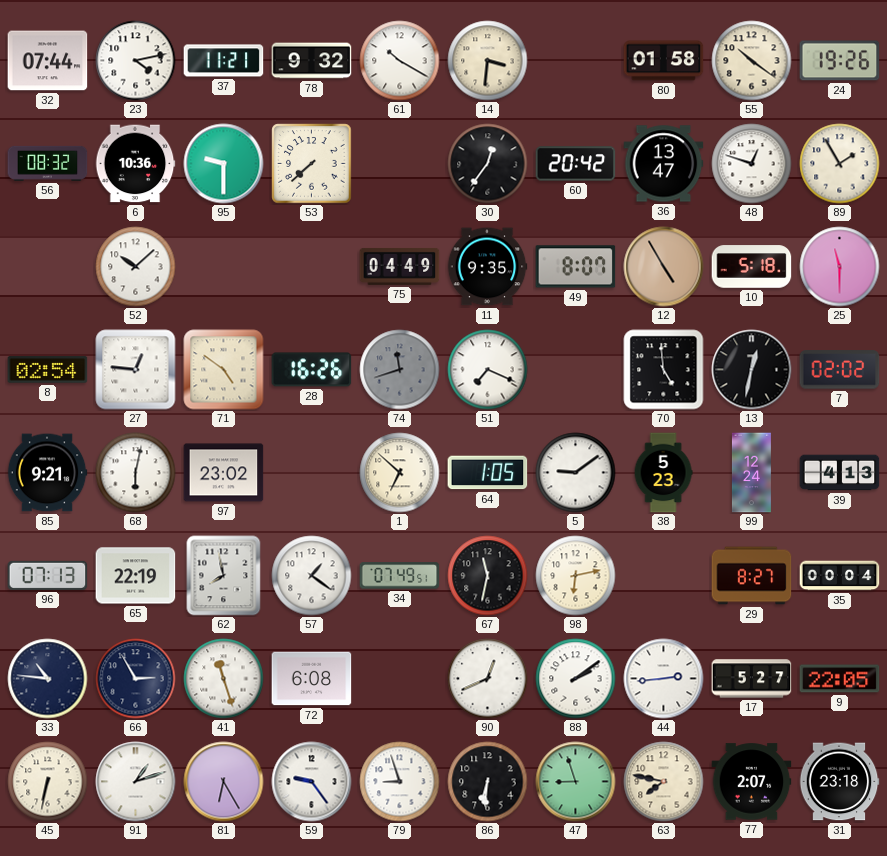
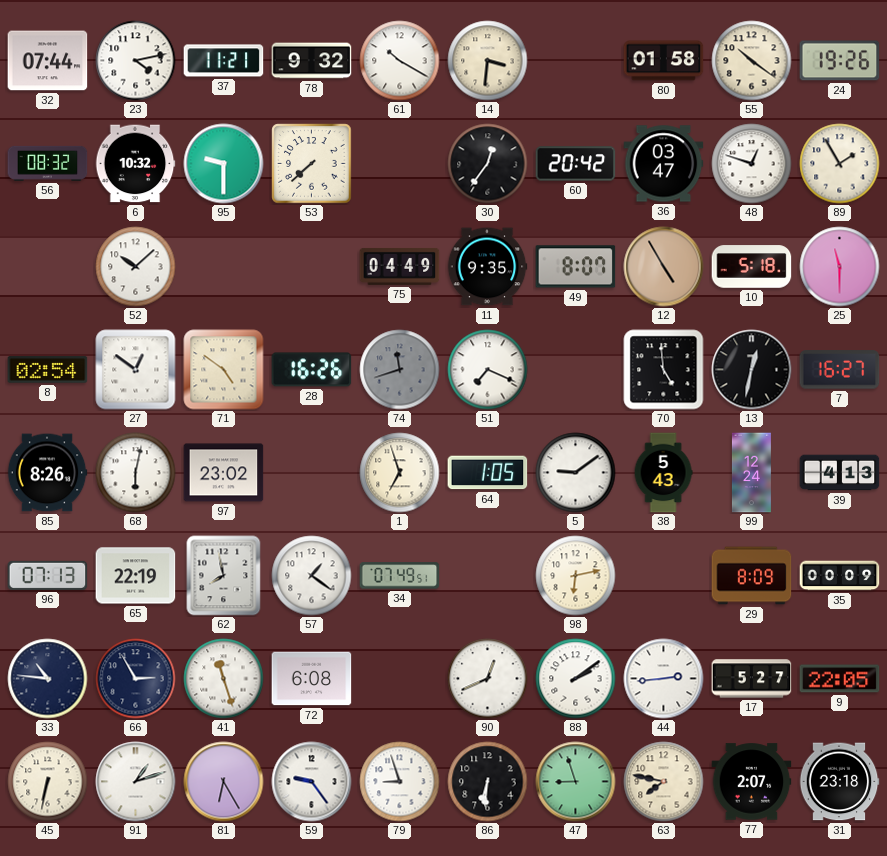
6: 10:36 -> 10:32
36: 13:47 -> 03:47
27: 12:46 -> 12:51
7: 02:02 -> 16:27
85: 9:21 -> 8:26
1: 6:52 -> 6:57
38: 5:23 -> 5:43
67: 11:32 -> none
29: 8:27 -> 8:09
35: 00:04 -> 00:09
